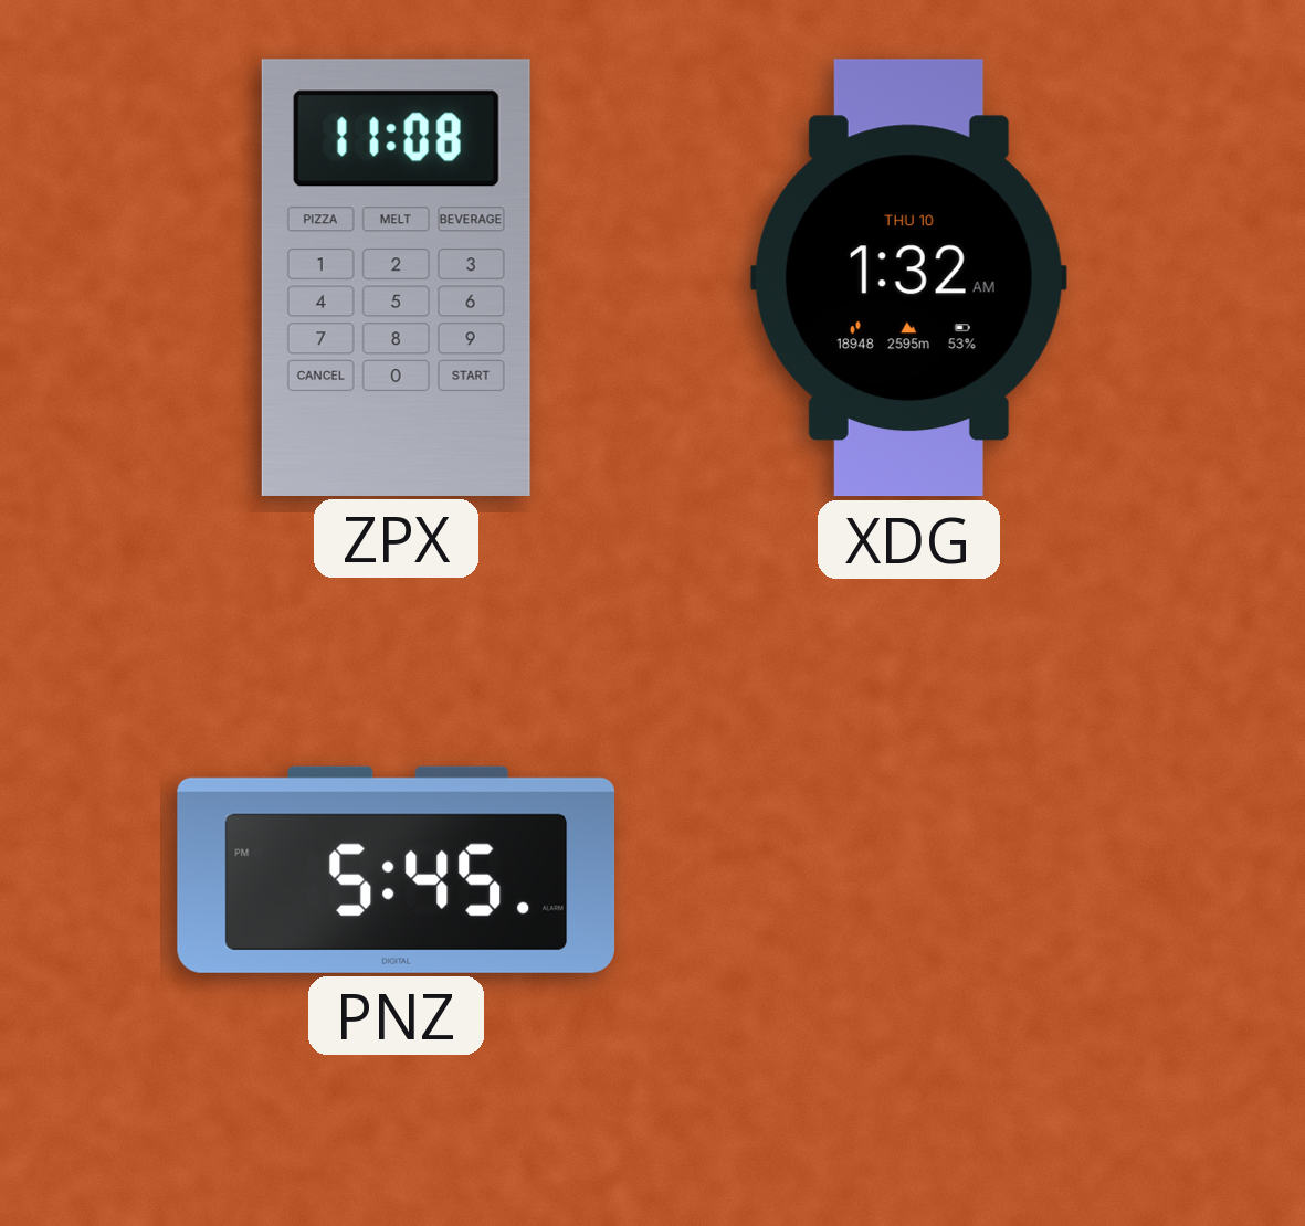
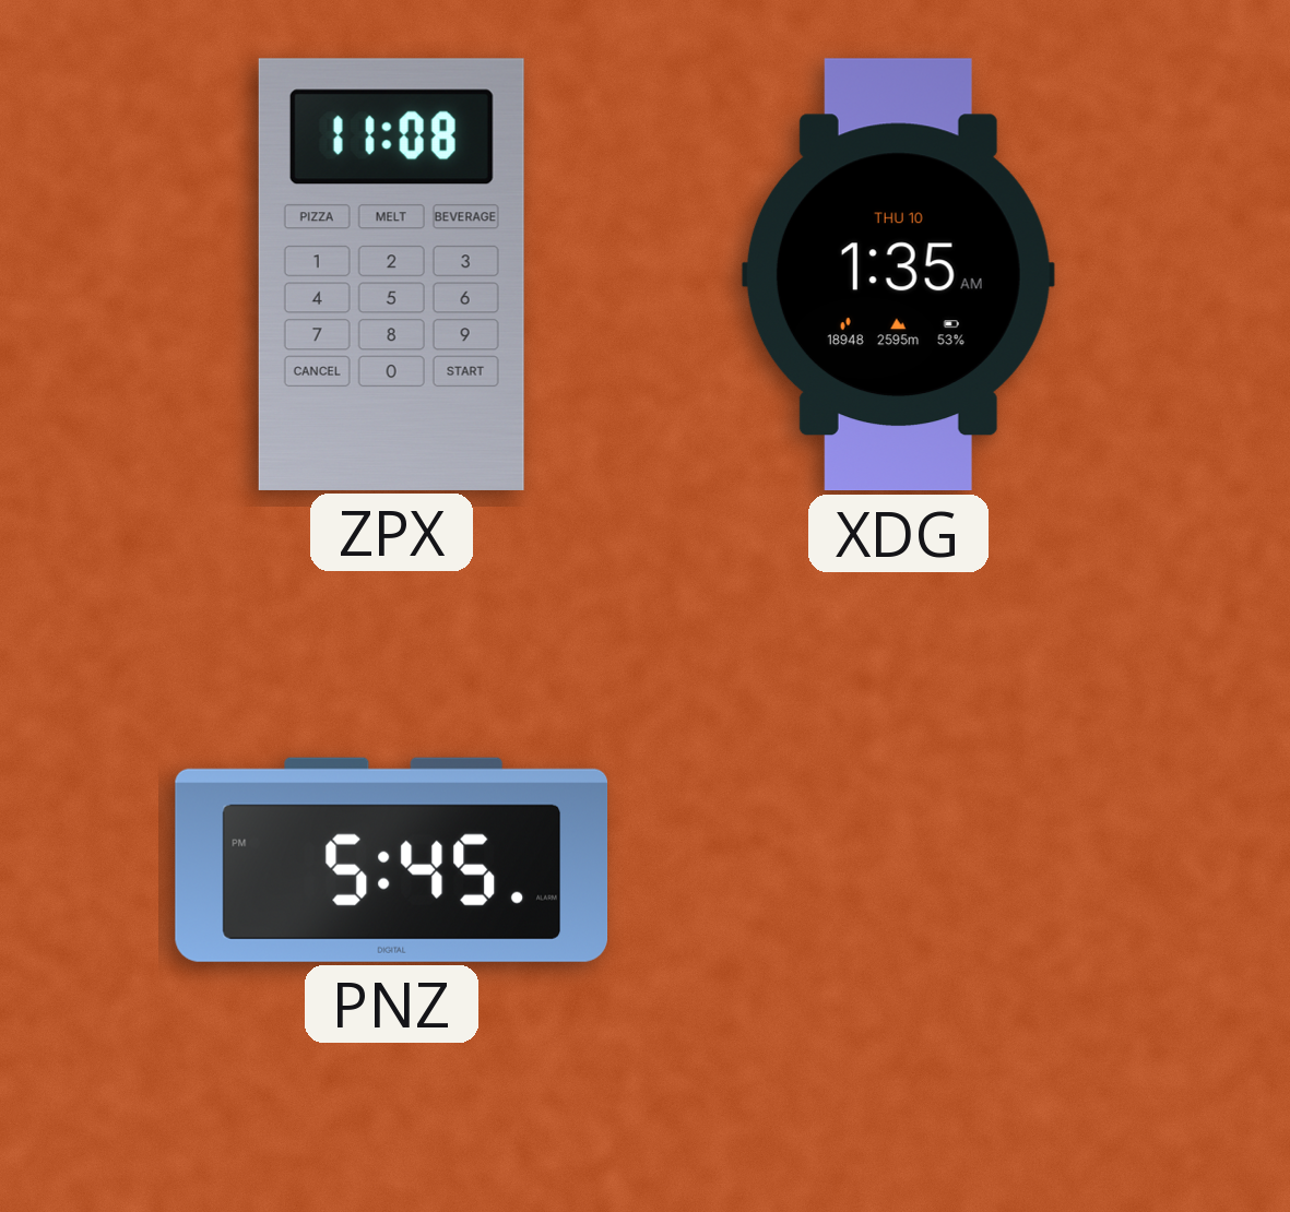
XDG: 1:32 -> 1:35
